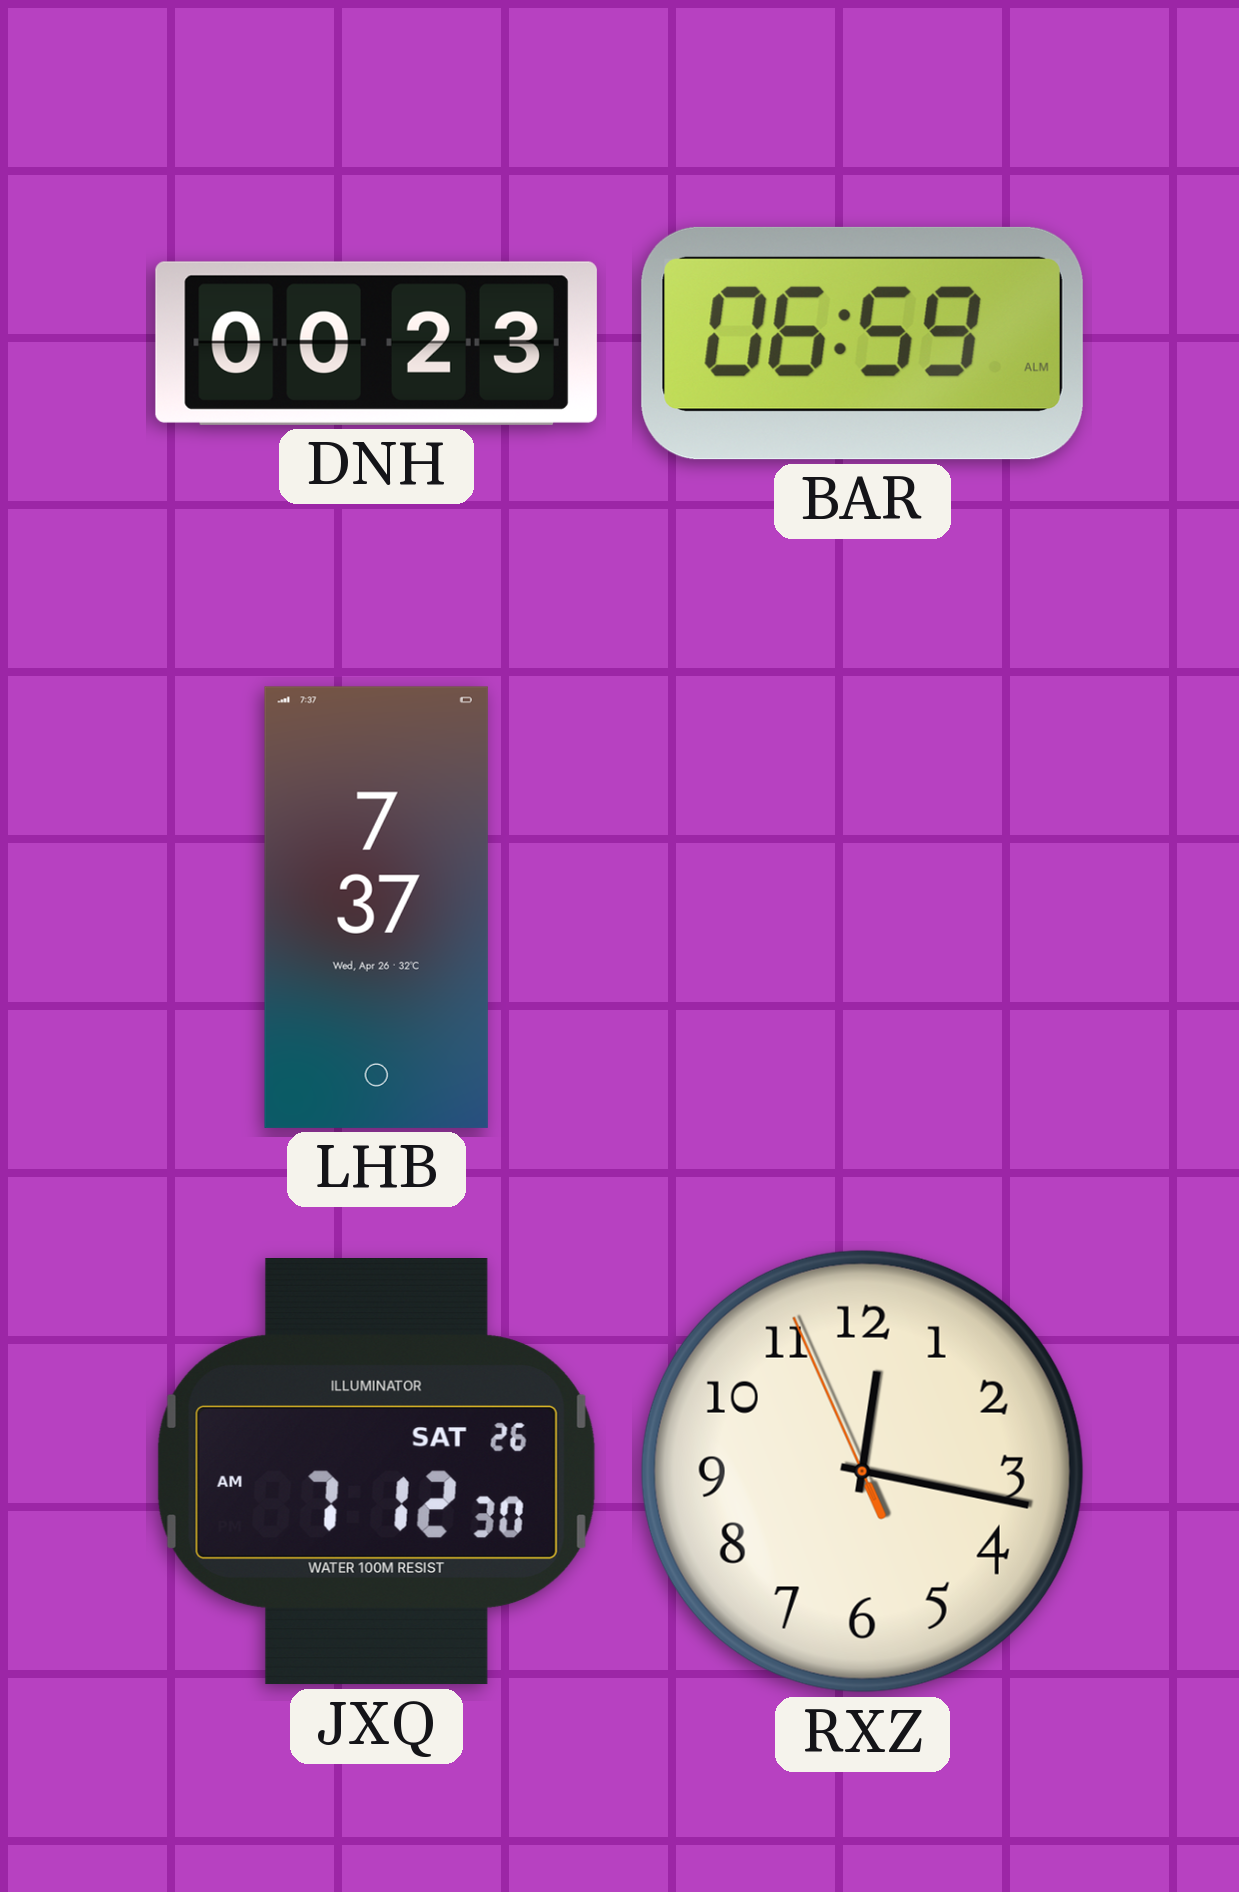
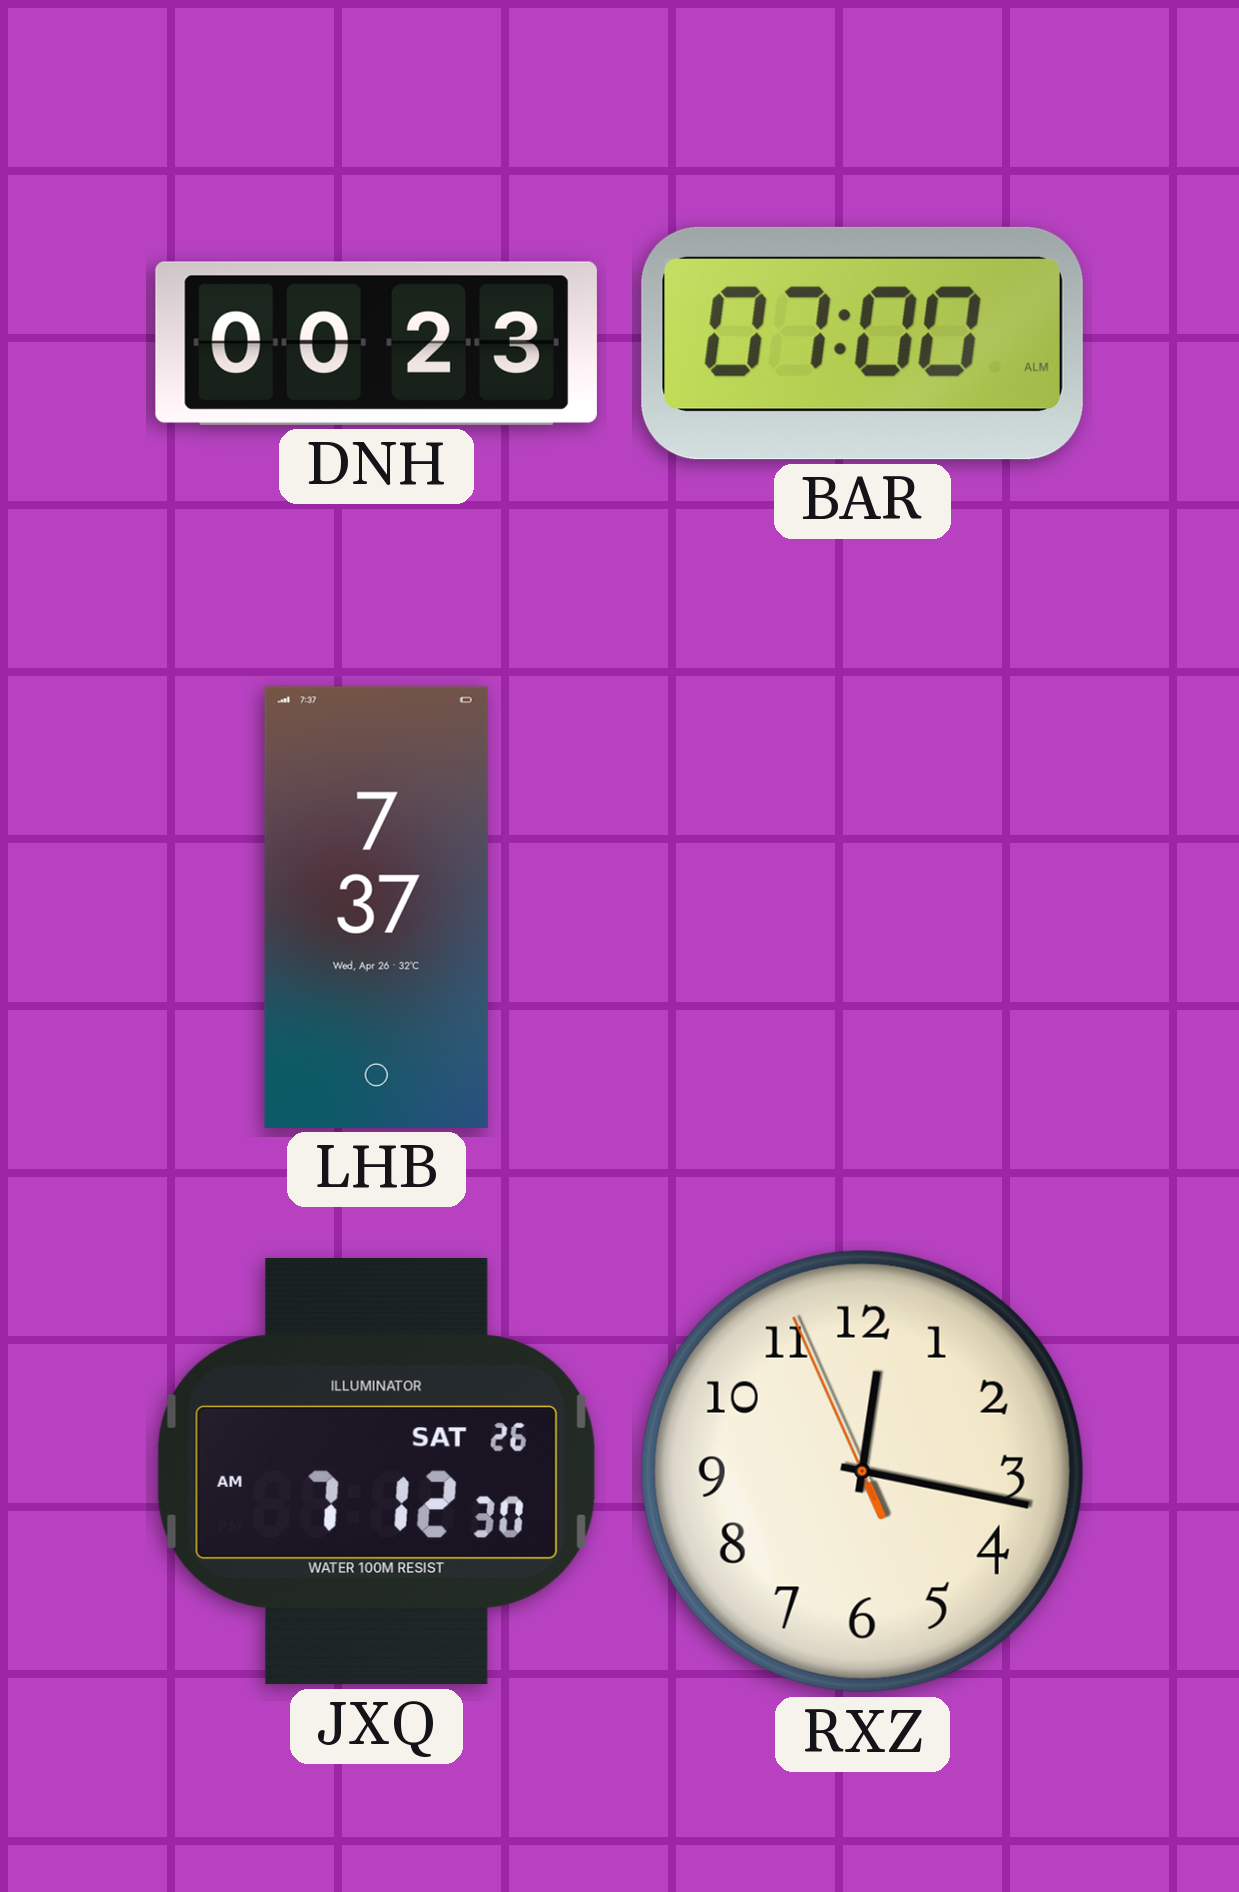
BAR: 06:59 -> 07:00
